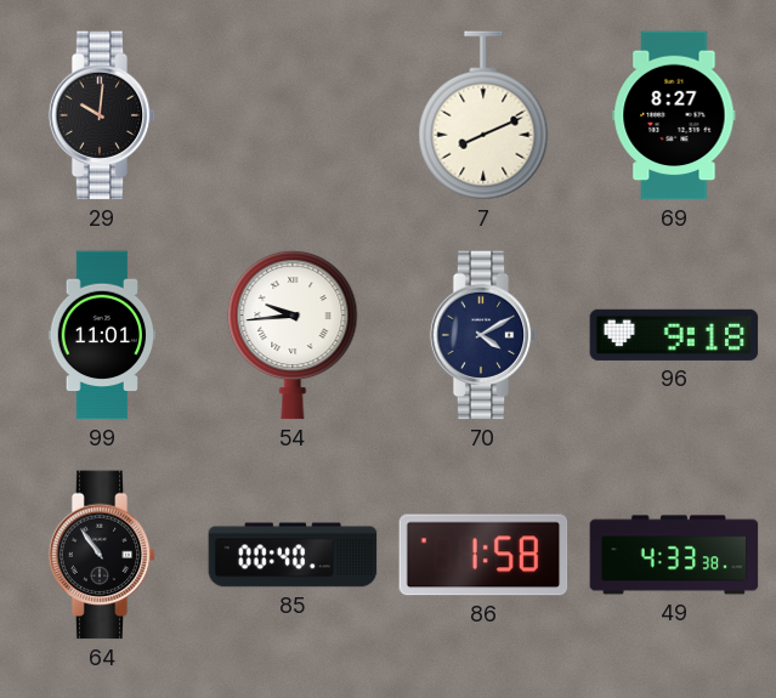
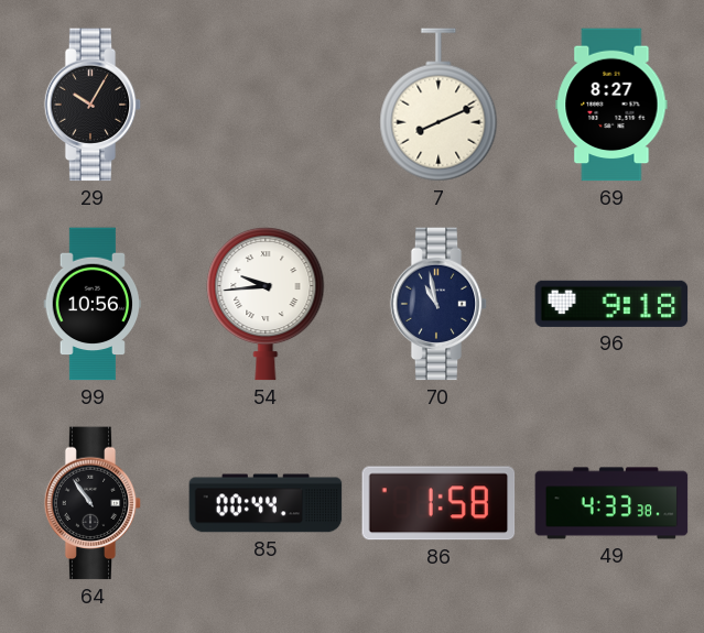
29: 10:01 -> 10:05
99: 11:01 -> 10:56
70: 4:10 -> 10:58
85: 00:40 -> 00:44
